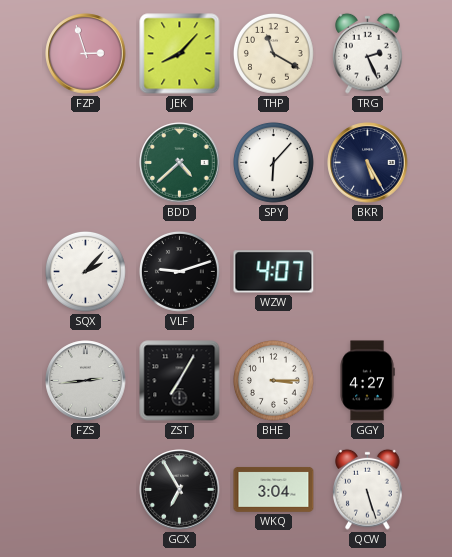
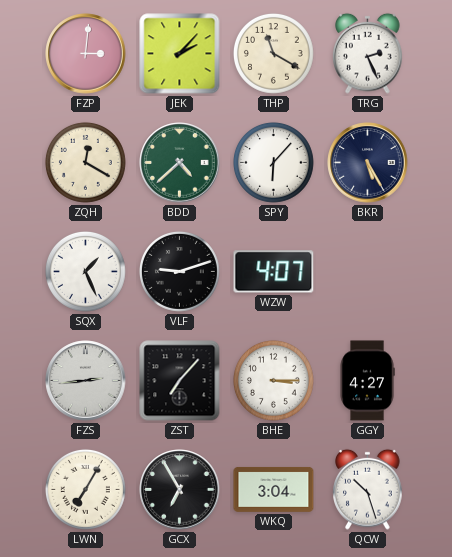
FZP: 2:57 -> 3:01
JEK: 8:07 -> 2:07
ZQH: none -> 12:20
SQX: 2:07 -> 1:26
ZST: 7:05 -> 7:07
LWN: none -> 7:05
QCW: 5:27 -> 10:27
